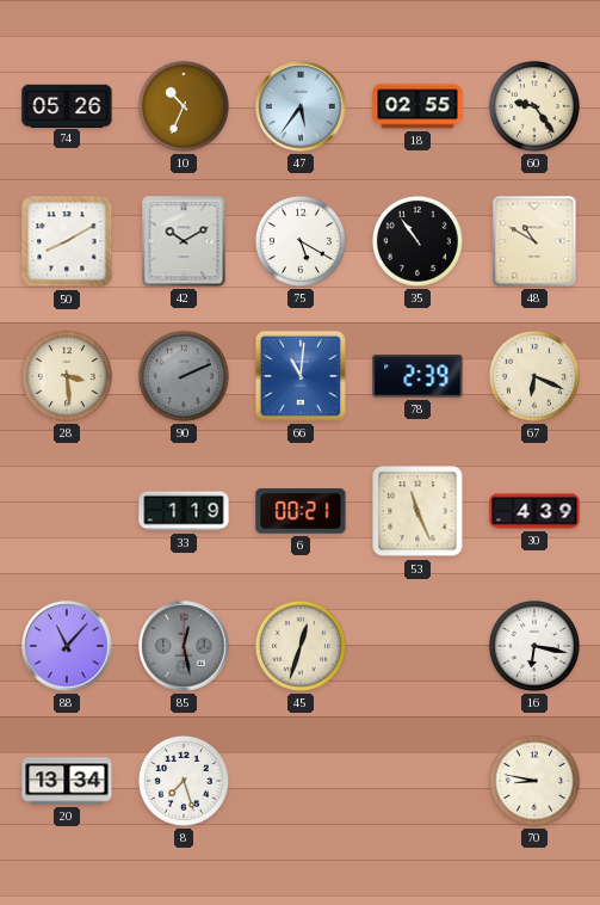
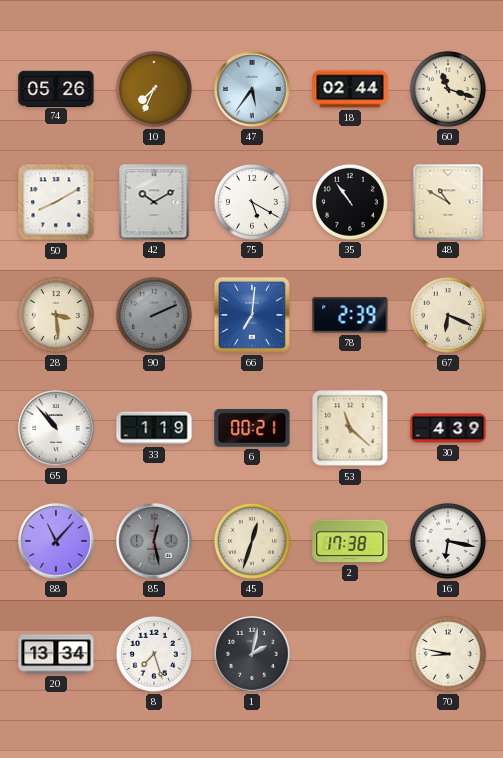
10: 10:34 -> 7:34
18: 02:55 -> 02:44
60: 9:24 -> 11:18
66: 11:01 -> 7:01
65: none -> 10:53
53: 11:26 -> 11:22
2: none -> 17:38
1: none -> 2:02
